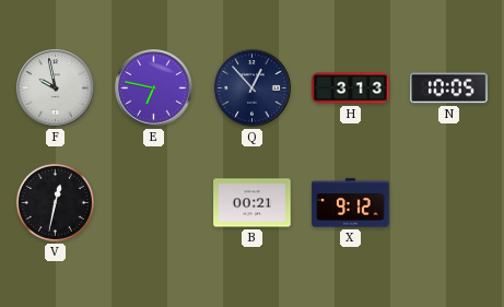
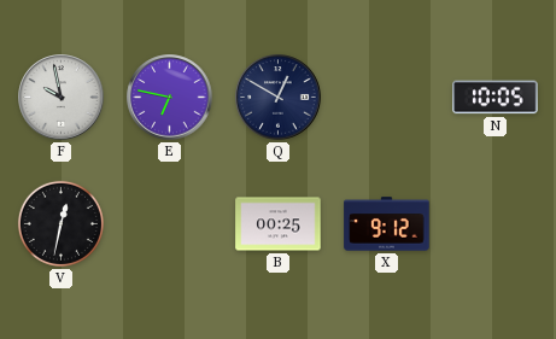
Q: 12:53 -> 12:50
H: 3:13 -> none
B: 00:21 -> 00:25
